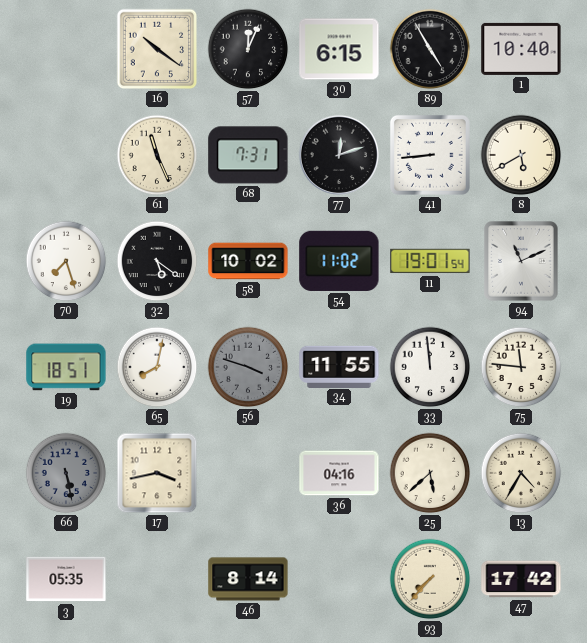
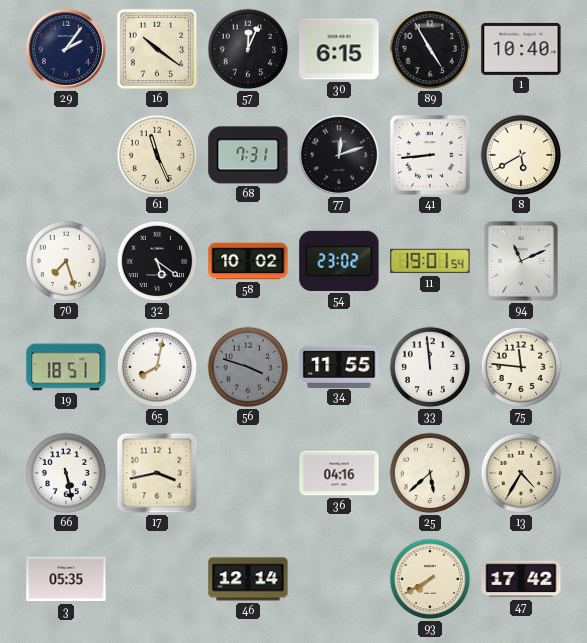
29: none -> 2:06
54: 11:02 -> 23:02
66 dial: grey -> white
46: 8:14 -> 12:14
93: 7:37 -> 7:40
